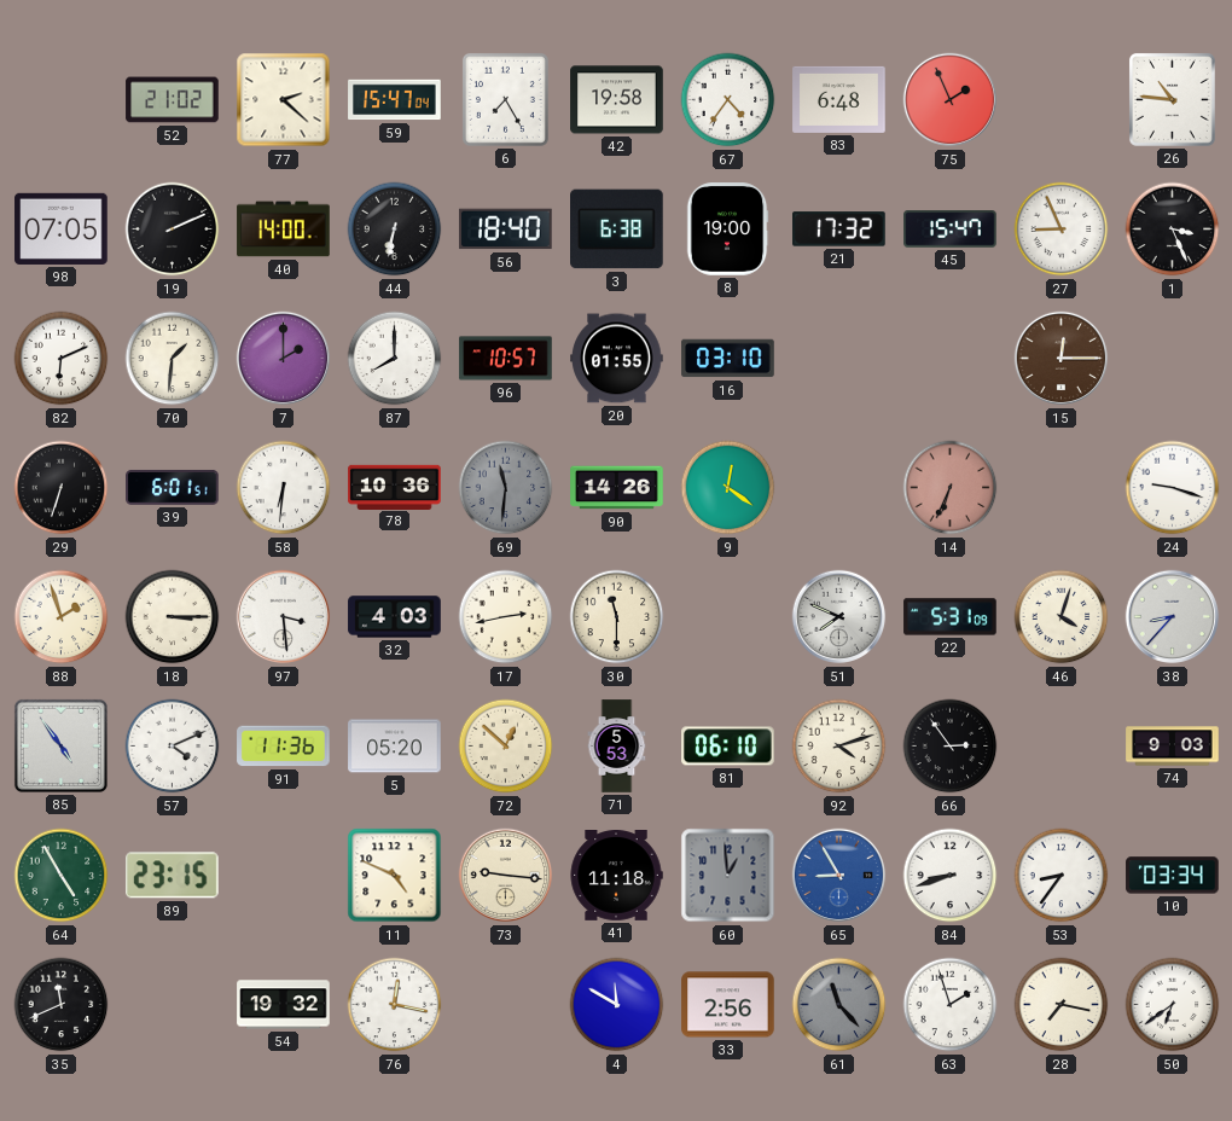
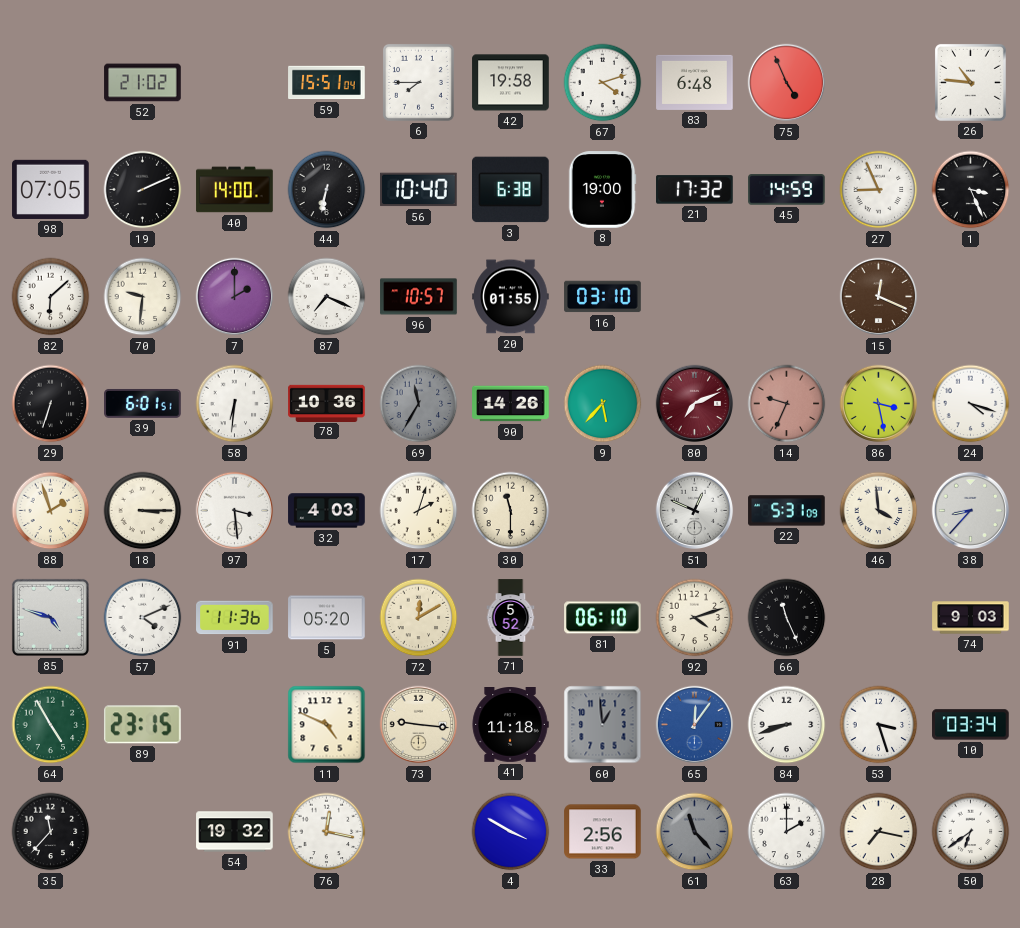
77: 2:22 -> none
59: 15:47 -> 15:51
6: 7:25 -> 7:45
67: 4:36 -> 4:12
75: 1:56 -> 4:56
56: 18:40 -> 10:40
45: 15:47 -> 14:59
82: 6:11 -> 6:08
70: 1:31 -> 9:31
87: 8:00 -> 7:19
15: 12:15 -> 12:19
69: 11:31 -> 11:35
9: 12:21 -> 5:37
80: none -> 7:11
14: 6:34 -> 9:34
86: none -> 3:28
24: 9:18 -> 4:18
17: 2:43 -> 2:03
51: 7:49 -> 12:49
46: 4:03 -> 3:59
85: 4:54 -> 4:48
72: 12:52 -> 12:10
71: 5:53 -> 5:52
66: 2:54 -> 11:26
65: 8:55 -> 12:06
53: 8:36 -> 3:27
35: 11:41 -> 11:37
4: 11:50 -> 3:50
63: 1:57 -> 2:00
